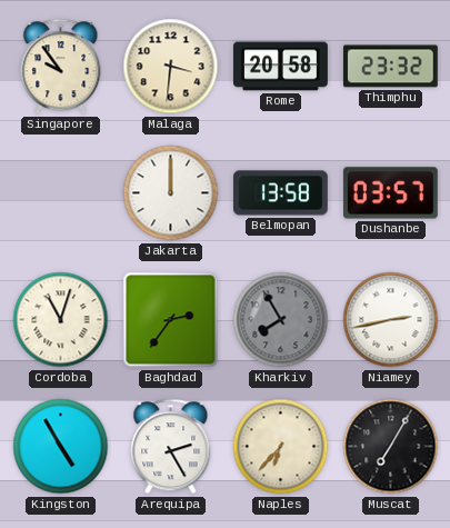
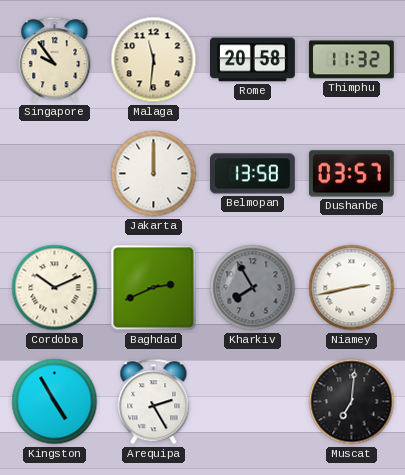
Malaga: 3:31 -> 11:31
Thimphu: 23:32 -> 11:32
Cordoba: 11:03 -> 10:11
Baghdad: 2:36 -> 2:41
Naples: 6:37 -> none
Muscat: 7:05 -> 7:01
